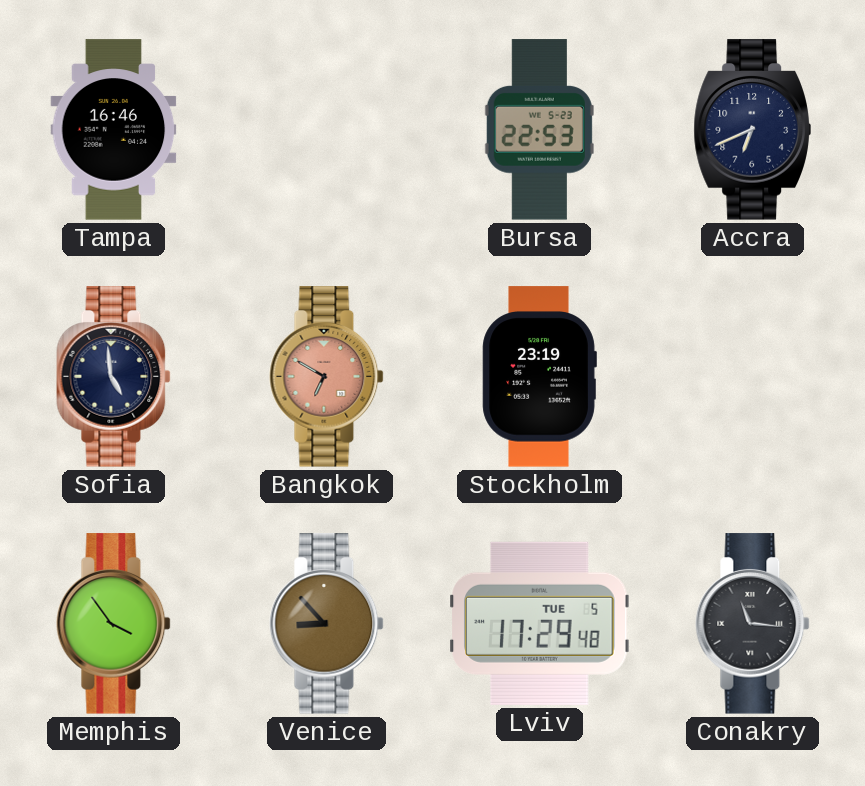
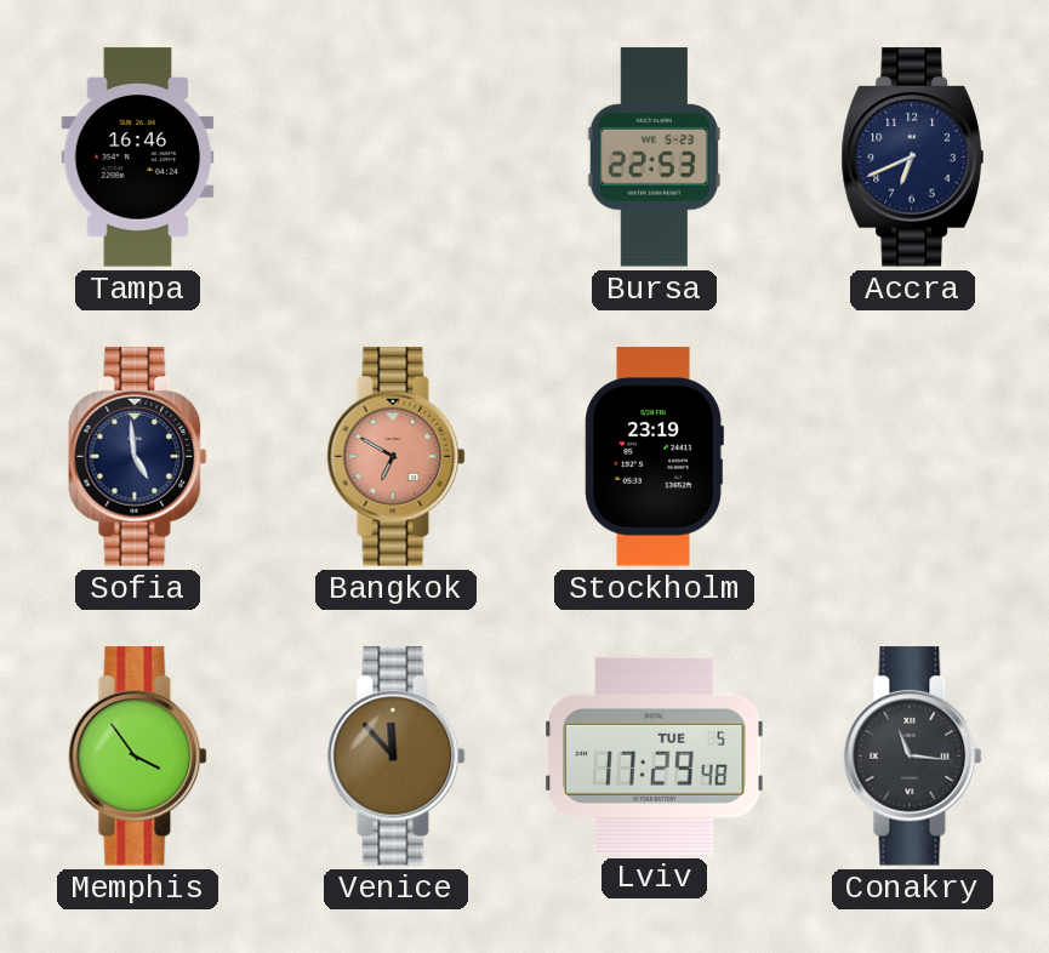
Venice: 8:53 -> 11:53
